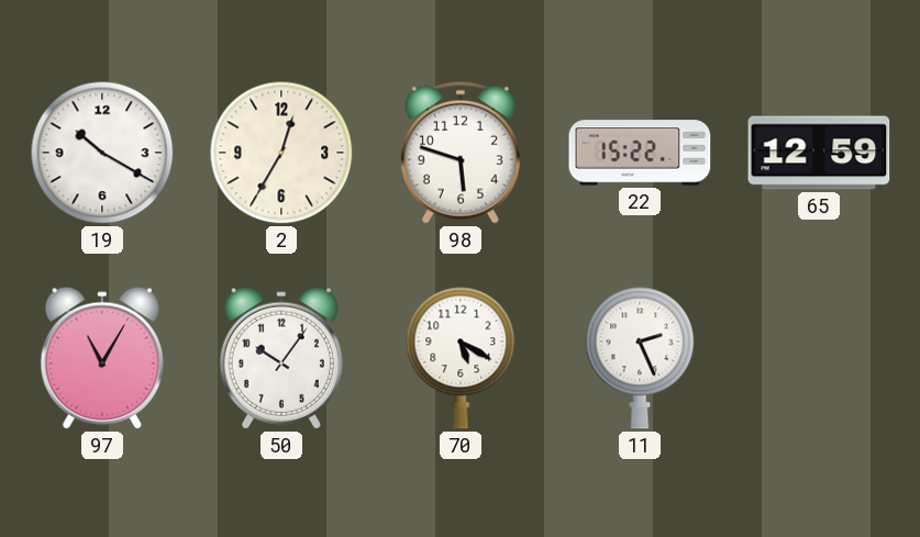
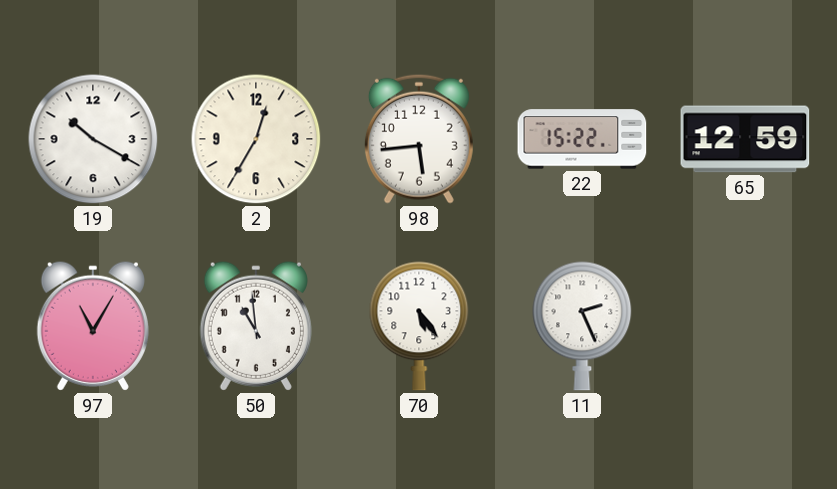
98: 5:48 -> 5:44
50: 10:06 -> 10:59
70: 5:20 -> 5:24
